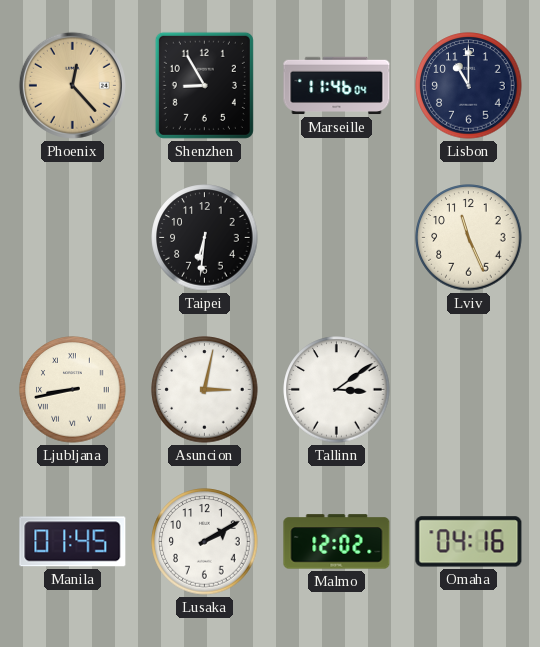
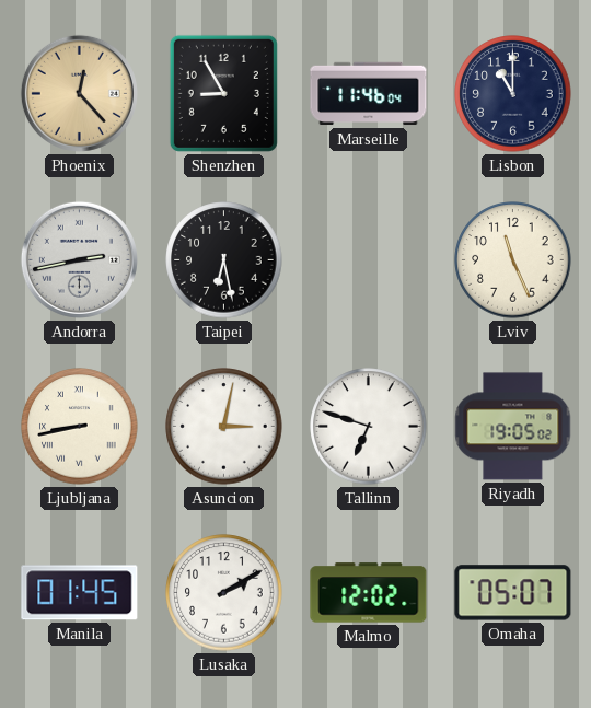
Andorra: none -> 2:43
Taipei: 6:31 -> 6:28
Tallinn: 3:09 -> 6:48
Riyadh: none -> 19:05
Omaha: 04:16 -> 05:07
